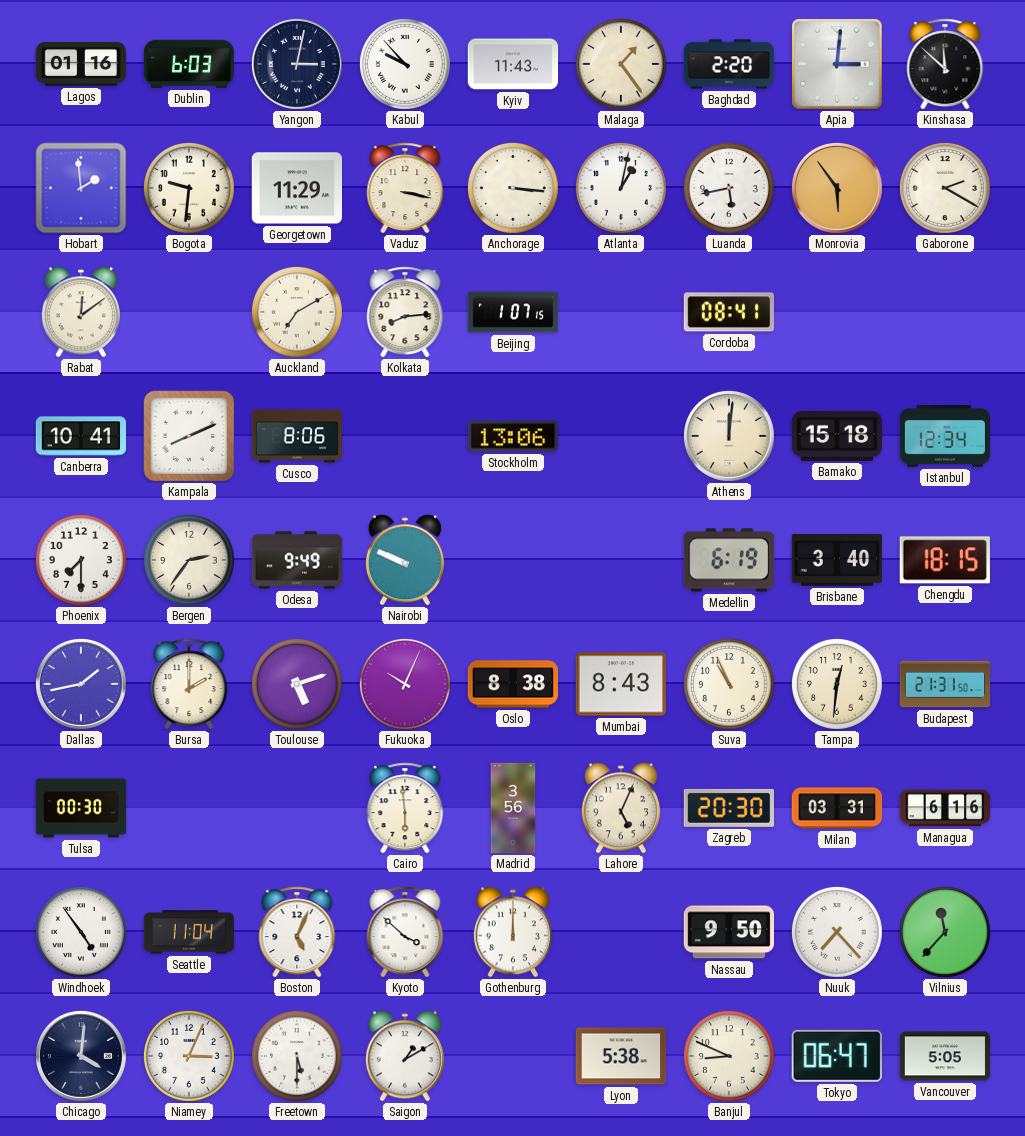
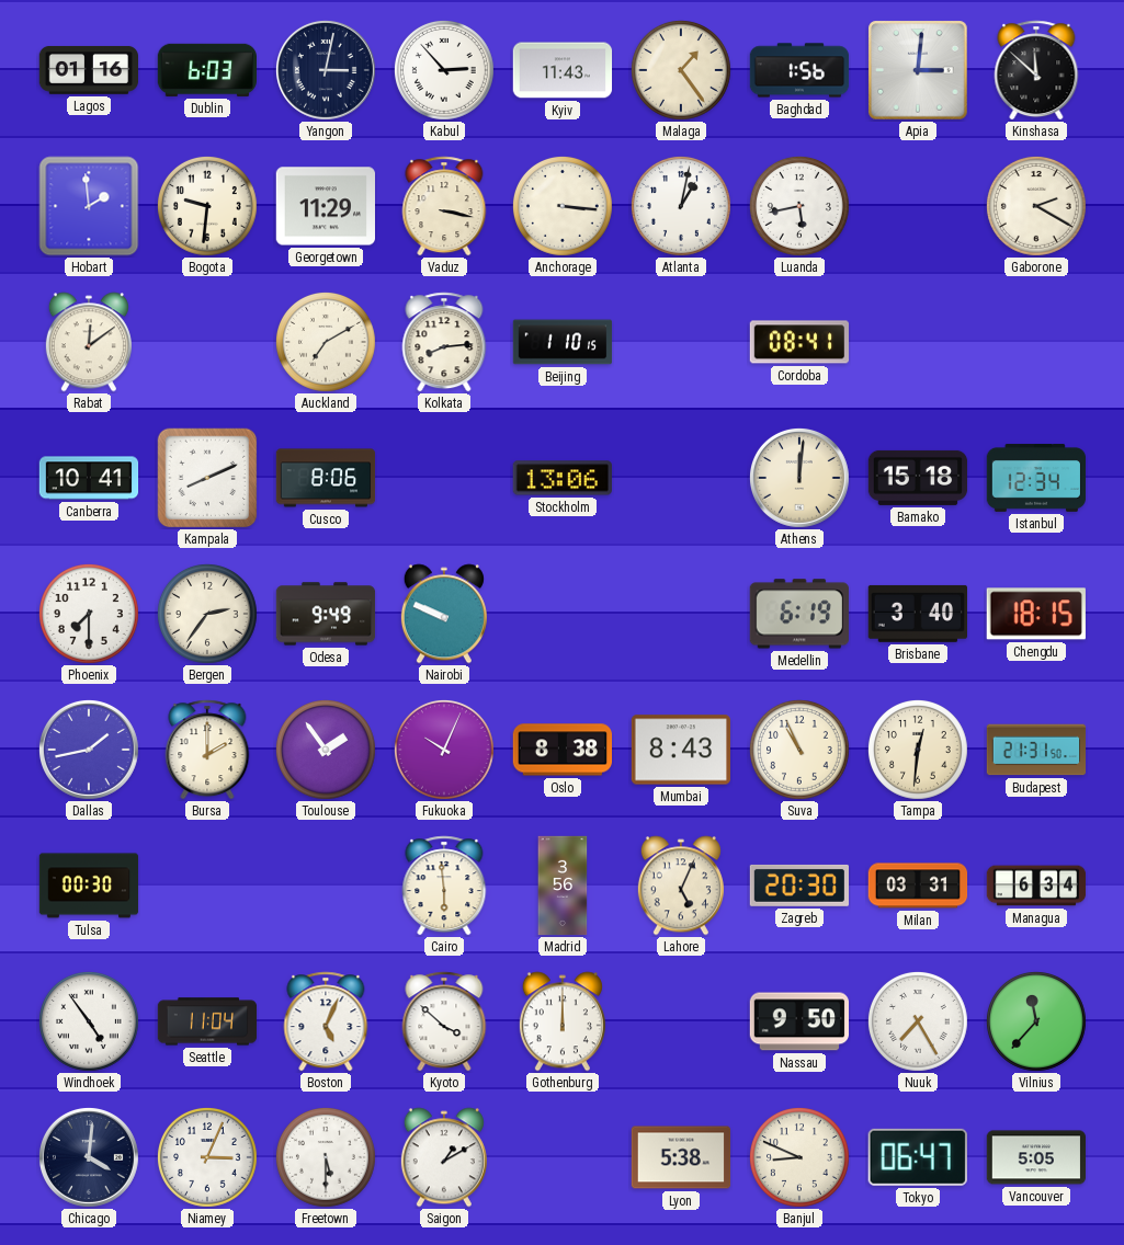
Kabul: 9:53 -> 2:53
Baghdad: 2:20 -> 1:56
Monrovia: 5:54 -> none
Beijing: 1:07 -> 1:10
Toulouse: 5:12 -> 1:54
Managua: 6:16 -> 6:34
Nuuk: 7:23 -> 7:25
